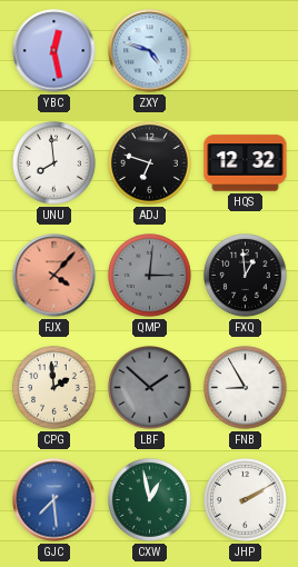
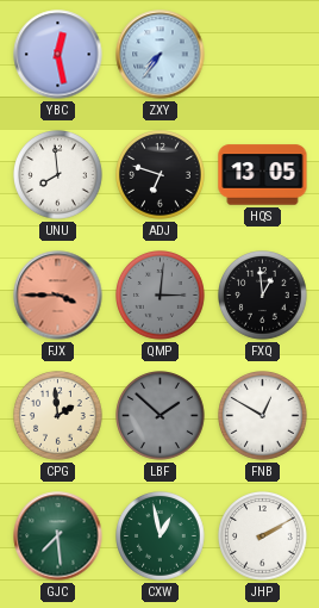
ZXY: 4:48 -> 7:36
HQS: 12:32 -> 13:05
FJX: 4:07 -> 3:45
FNB: 8:55 -> 12:50
GJC dial: blue -> green
